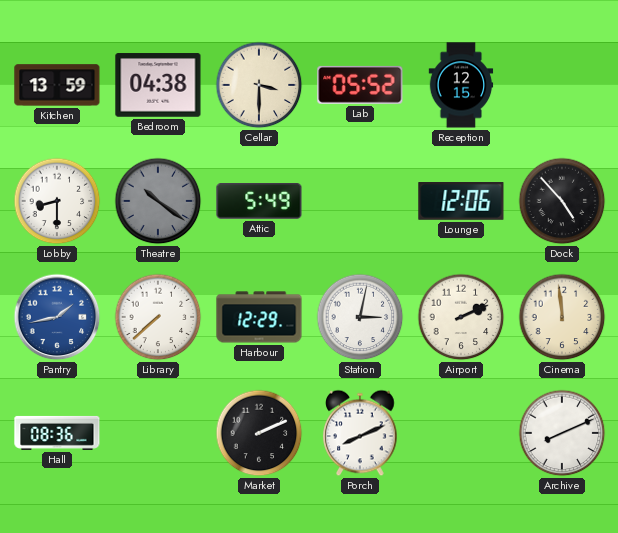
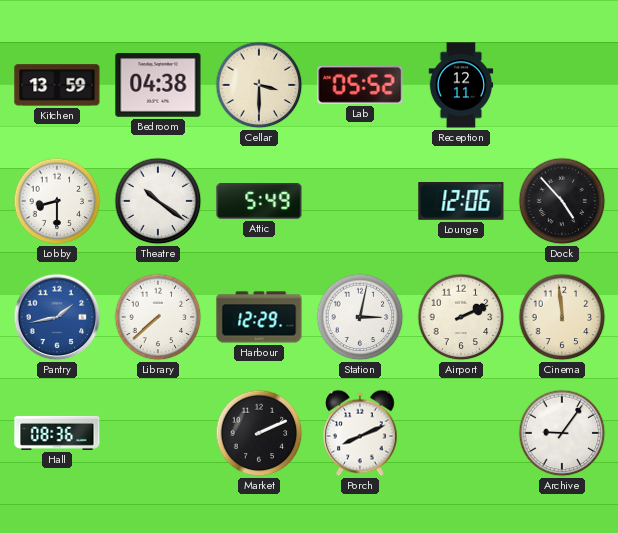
Reception: 12:15 -> 12:11
Theatre dial: grey -> white
Archive: 8:11 -> 9:06
